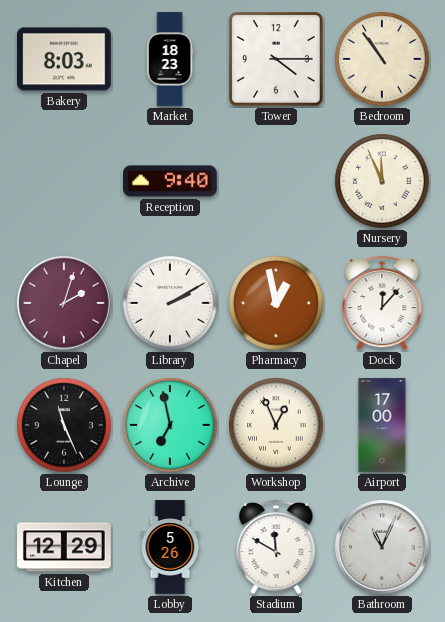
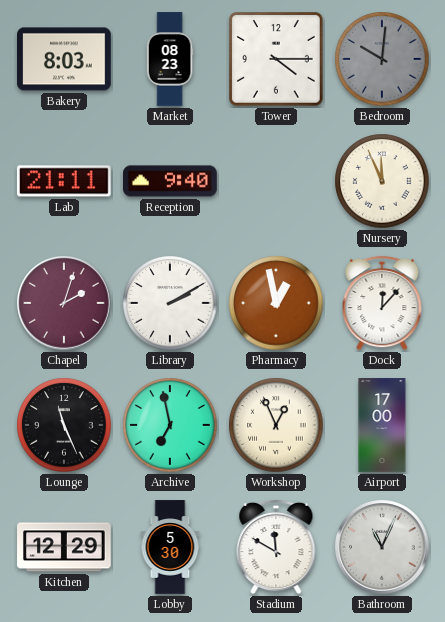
Market: 18:23 -> 08:23
Bedroom: 10:54 -> 10:01
Bedroom dial: cream -> grey
Lab: none -> 21:11
Lobby: 5:26 -> 5:30
